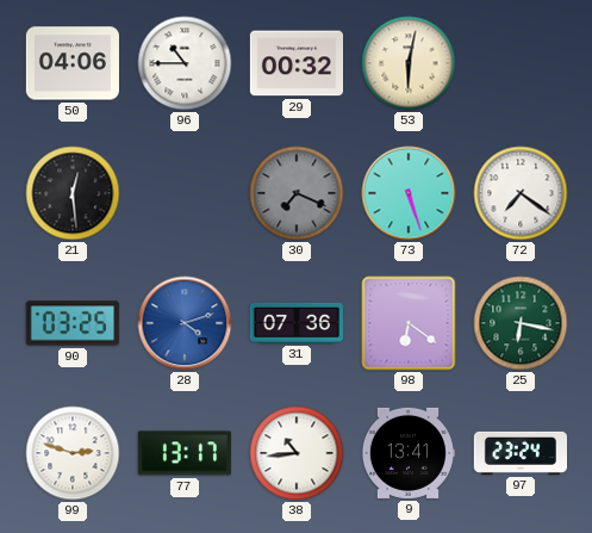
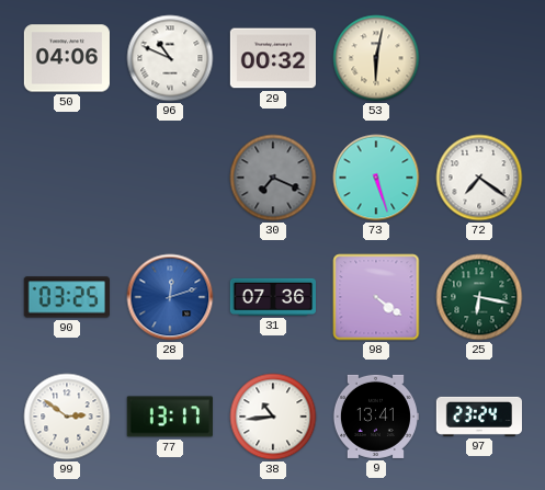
96: 10:45 -> 10:49
21: 12:29 -> none
28: 4:12 -> 12:12
98: 6:21 -> 4:21
99: 2:48 -> 2:51
